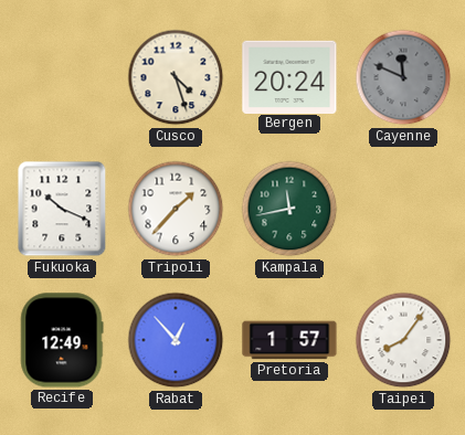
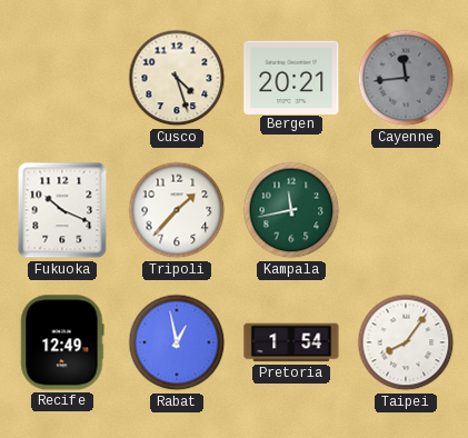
Bergen: 20:24 -> 20:21
Cayenne: 11:49 -> 11:44
Rabat: 12:53 -> 12:58
Pretoria: 1:57 -> 1:54
